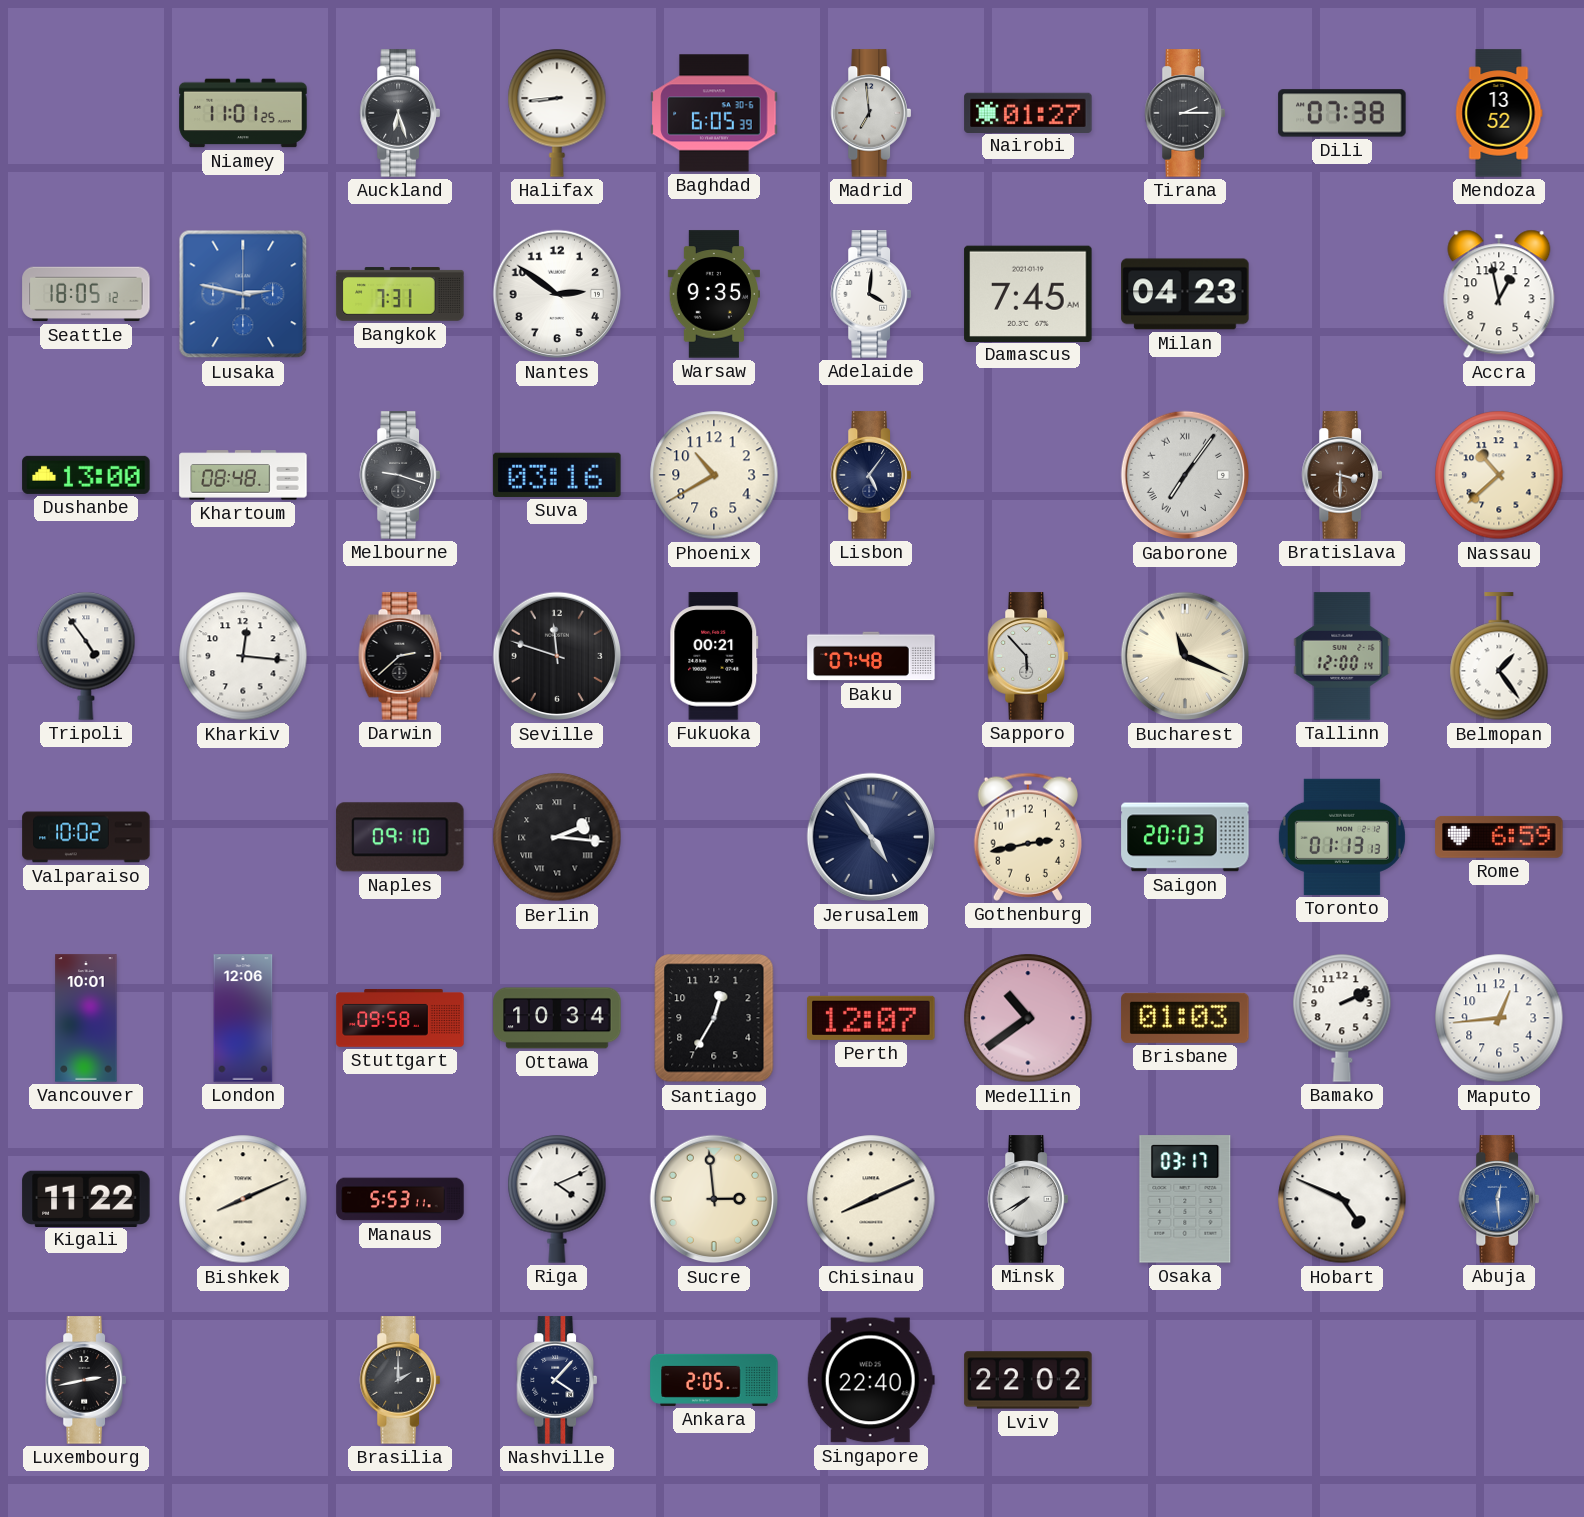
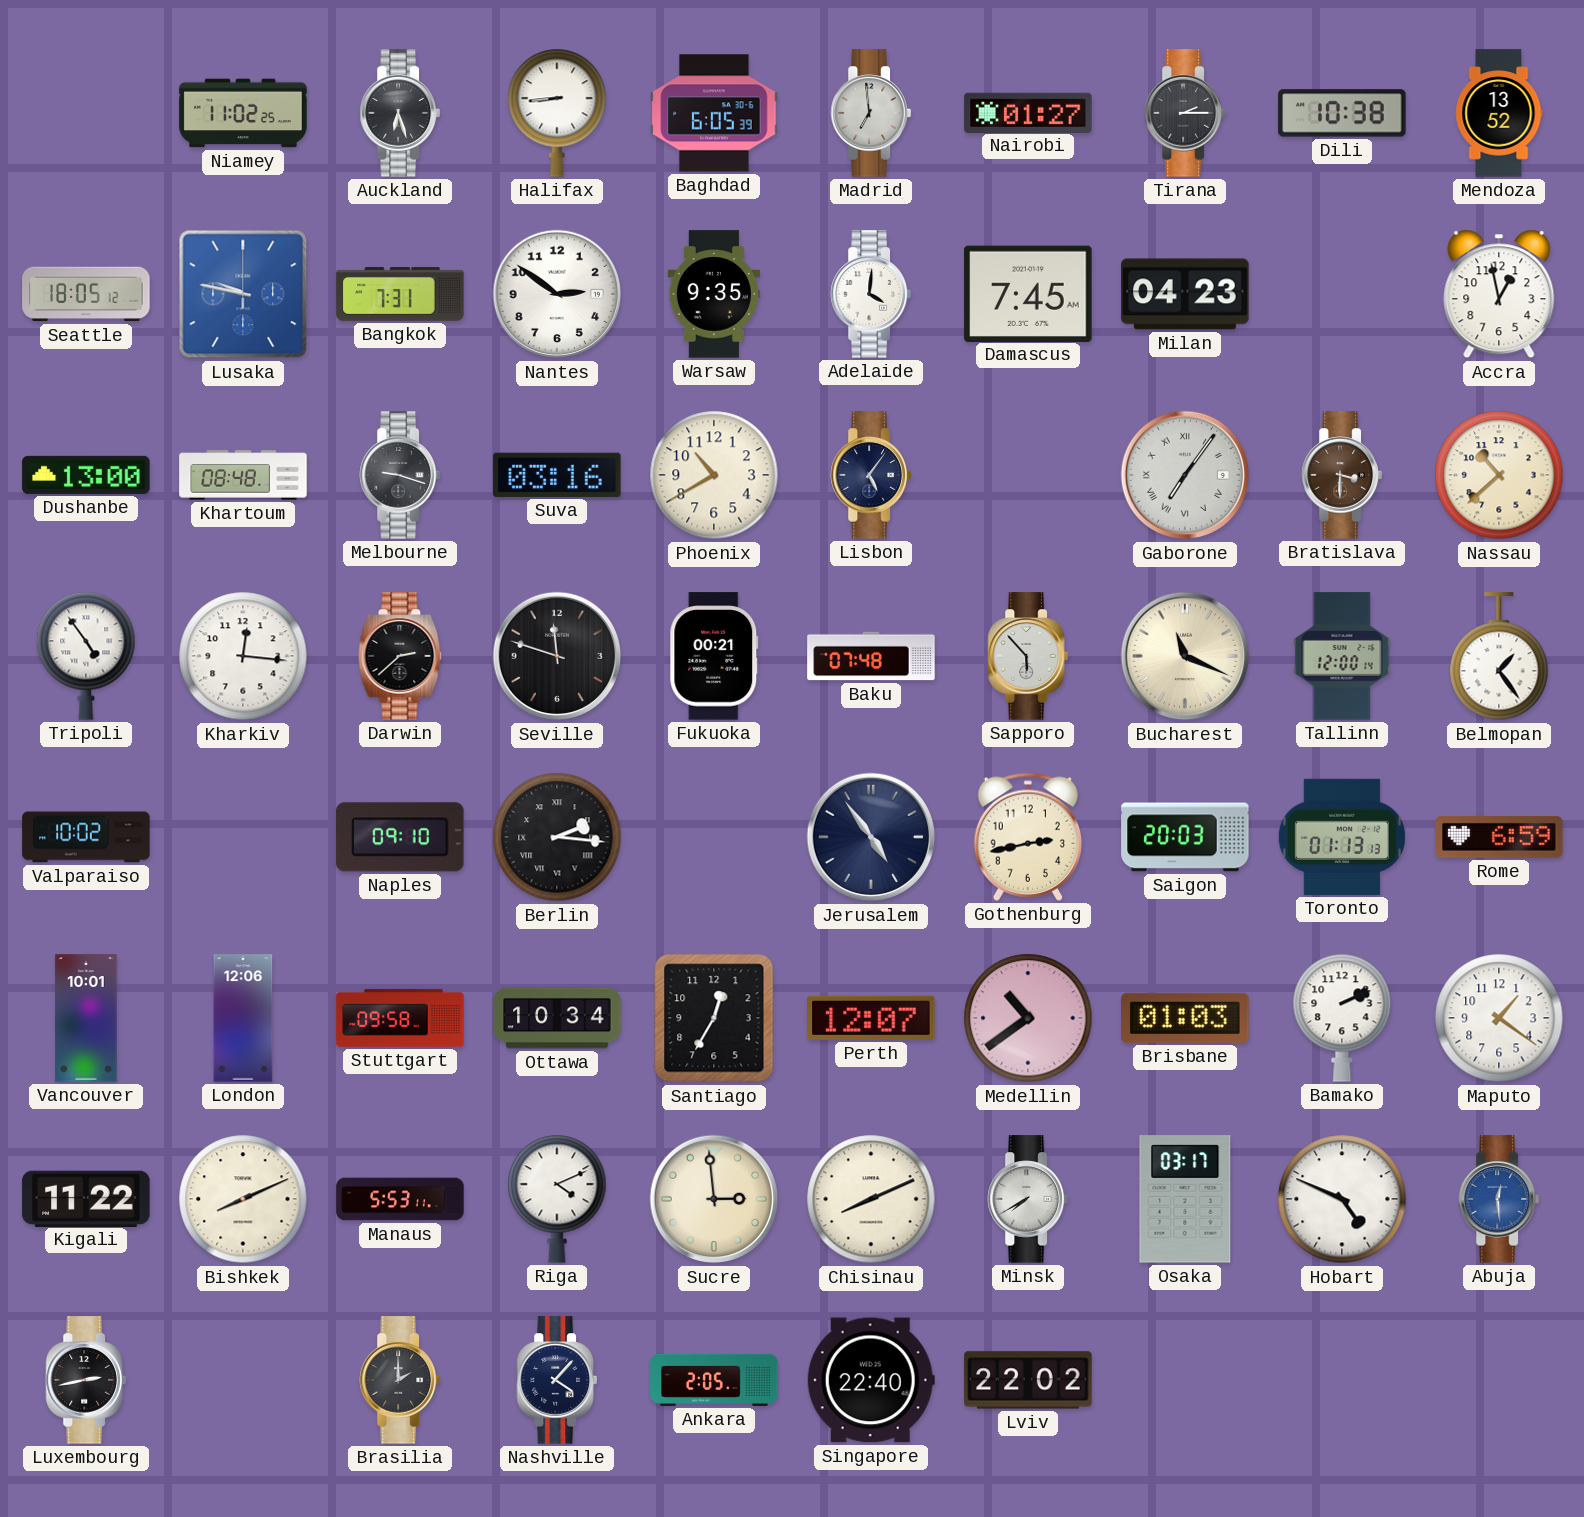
Niamey: 11:01 -> 11:02
Dili: 07:38 -> 10:38
Lusaka: 2:47 -> 9:47
Maputo: 12:44 -> 1:21
